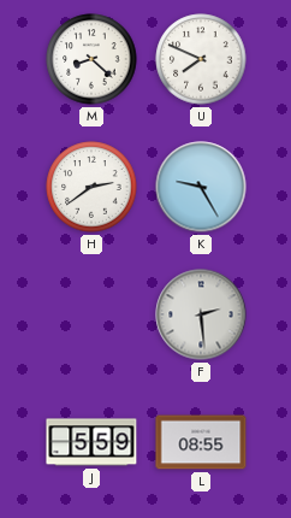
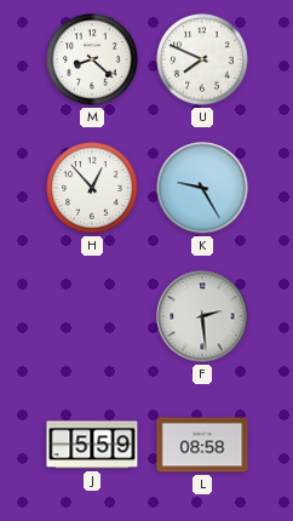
H: 2:39 -> 12:53
L: 08:55 -> 08:58
